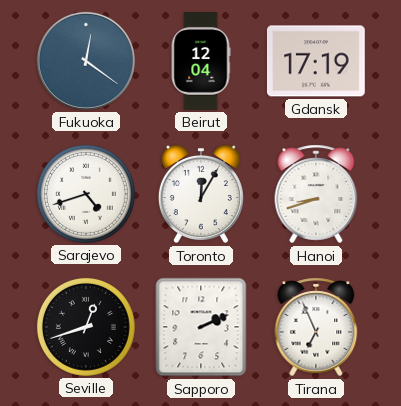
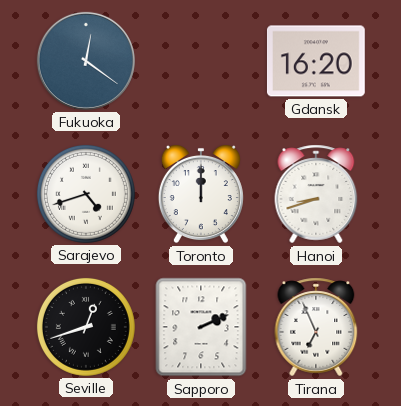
Beirut: 12:04 -> none
Gdansk: 17:19 -> 16:20
Toronto: 12:05 -> 12:00
